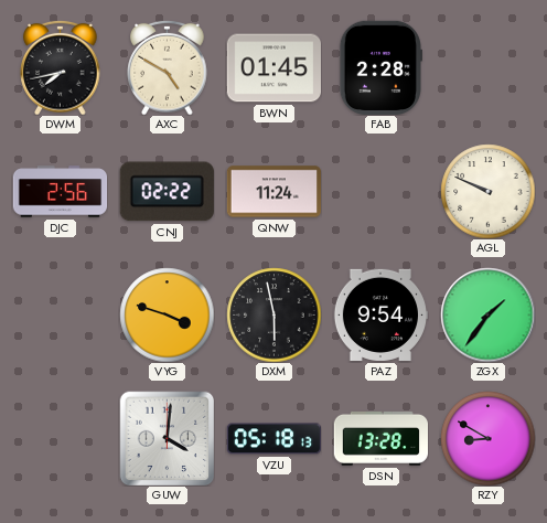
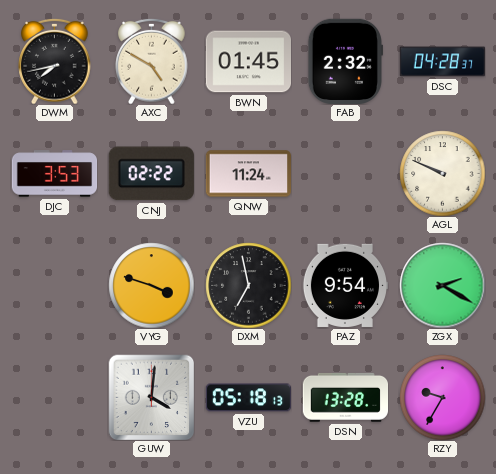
FAB: 2:28 -> 2:32
DSC: none -> 04:28
DJC: 2:56 -> 3:53
DXM: 5:58 -> 6:58
ZGX: 1:36 -> 2:20
RZY: 8:50 -> 9:35
